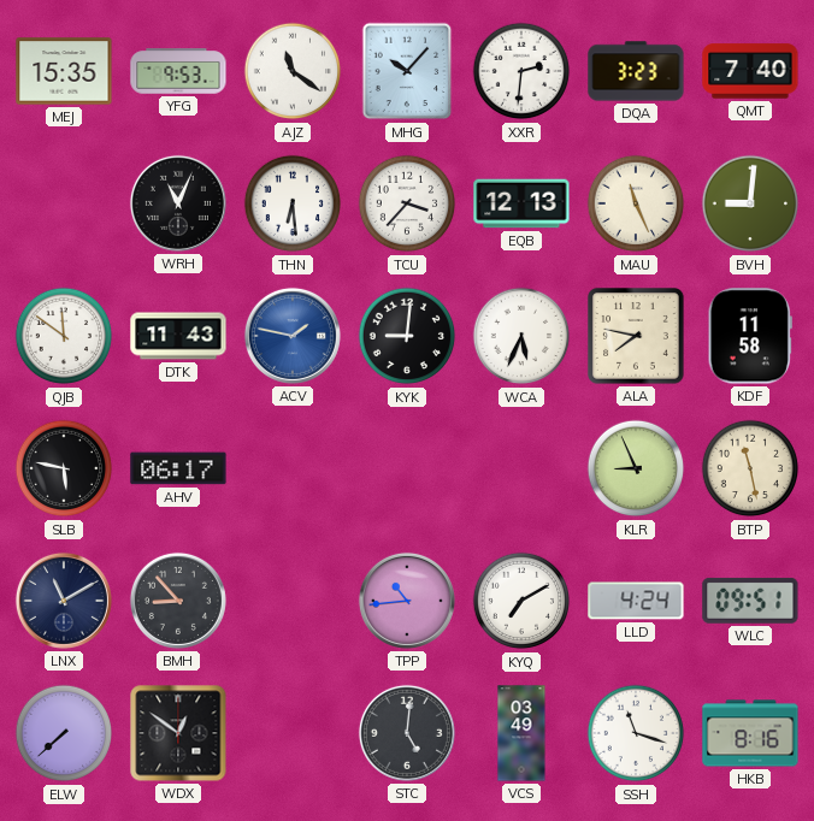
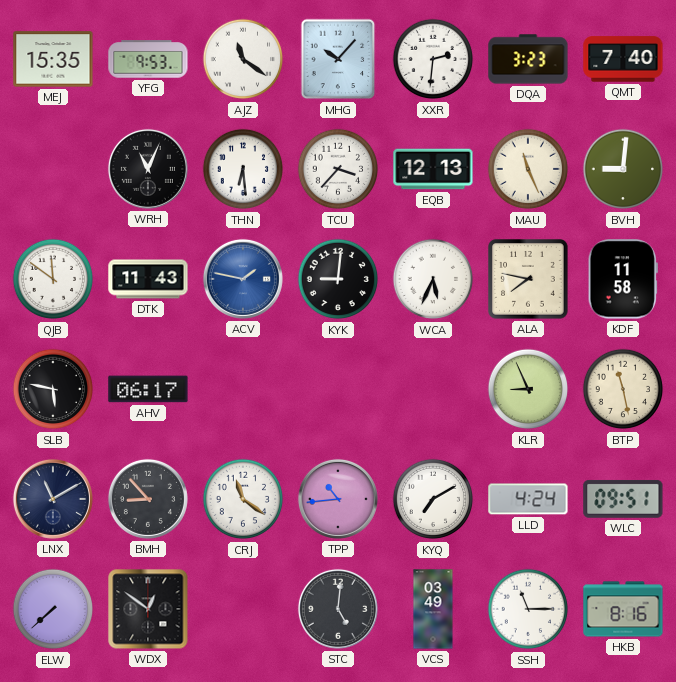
CRJ: none -> 11:21
SSH: 11:18 -> 11:15
